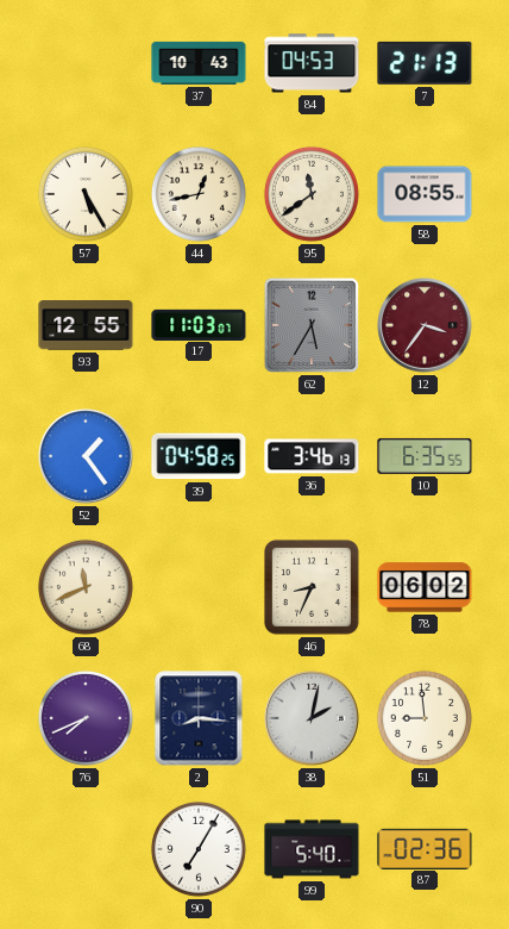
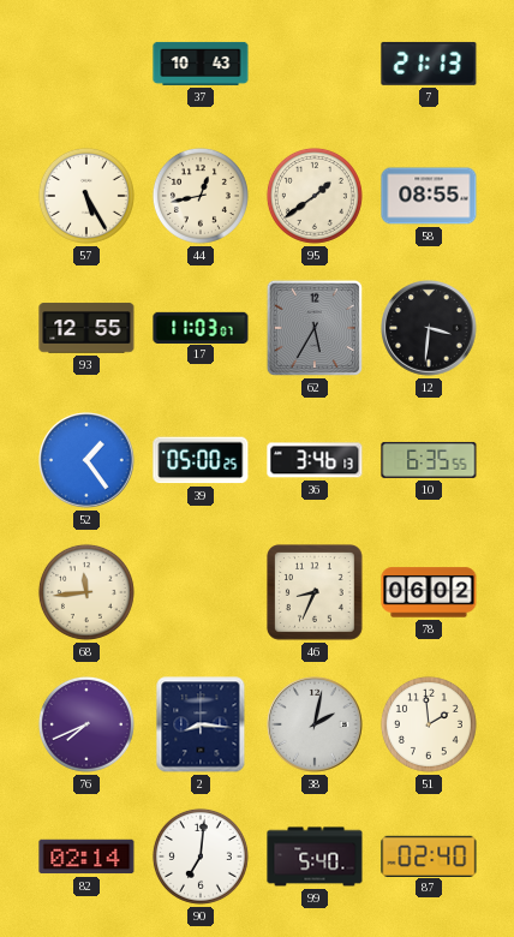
84: 04:53 -> none
95: 11:39 -> 1:39
12: 3:36 -> 3:31
12 dial: burgundy -> black
39: 04:58 -> 05:00
68: 11:41 -> 11:44
51: 8:59 -> 1:59
82: none -> 02:14
90: 7:05 -> 7:01
87: 02:36 -> 02:40
